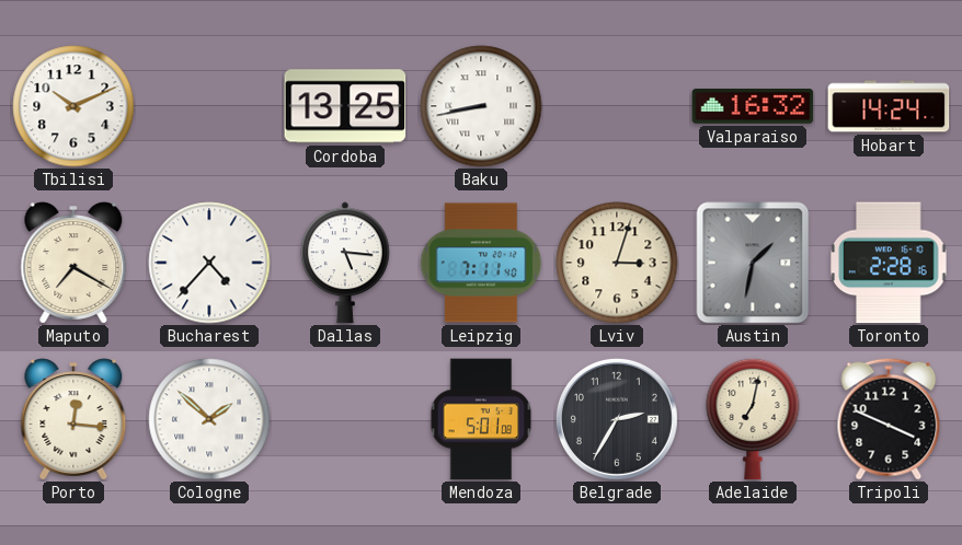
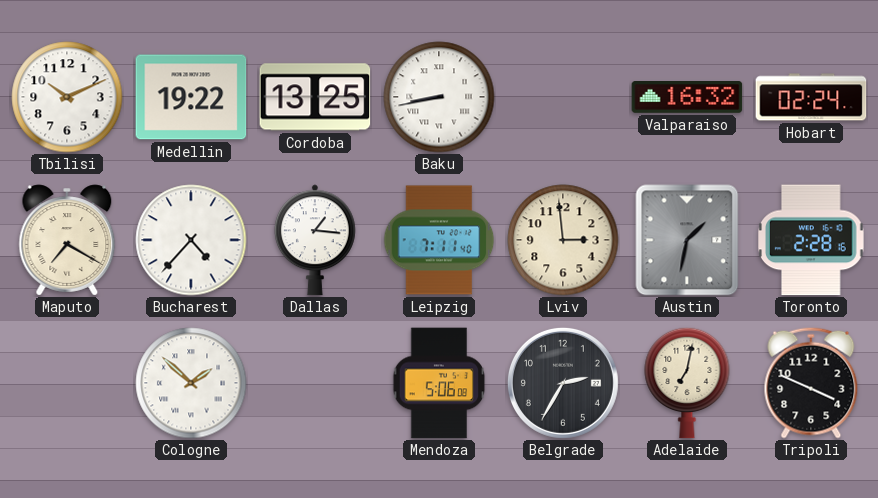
Medellin: none -> 19:22
Hobart: 14:24 -> 02:24
Dallas: 5:16 -> 1:16
Lviv: 3:03 -> 2:59
Porto: 12:16 -> none
Mendoza: 5:01 -> 5:06
